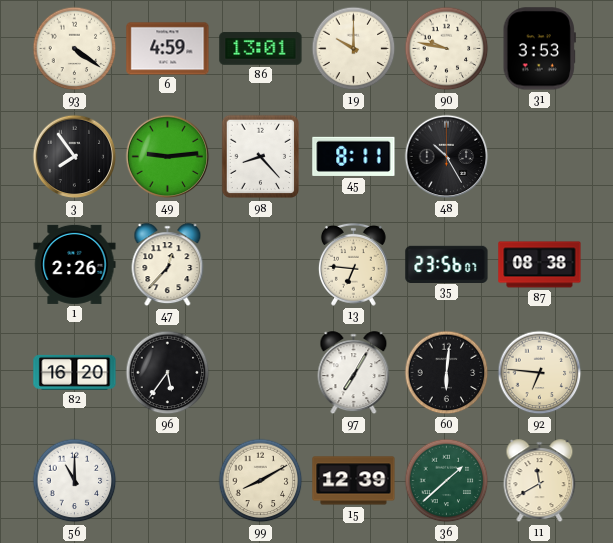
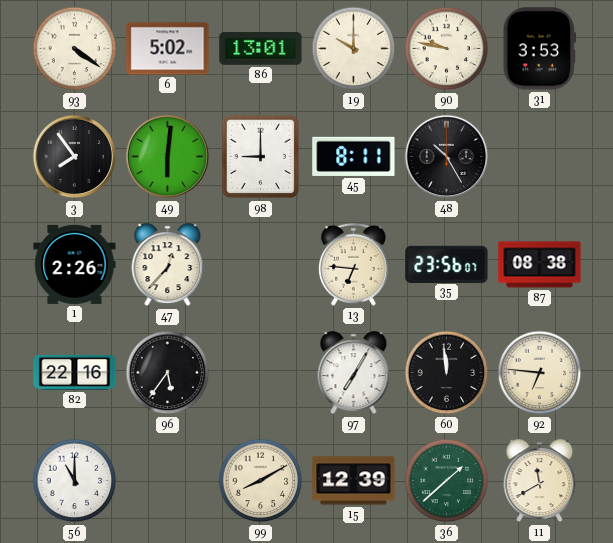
6: 4:59 -> 5:02
49: 9:14 -> 6:01
98: 8:23 -> 9:00
82: 16:20 -> 22:16
60: 6:01 -> 11:59
